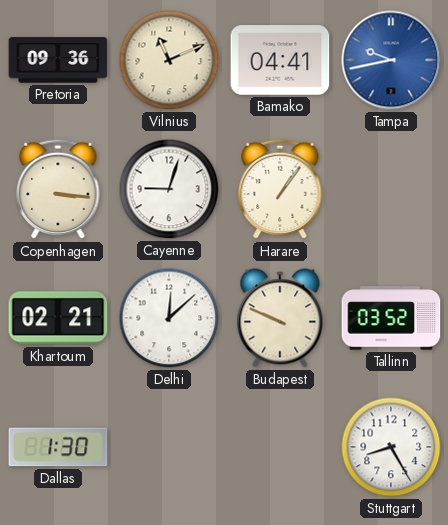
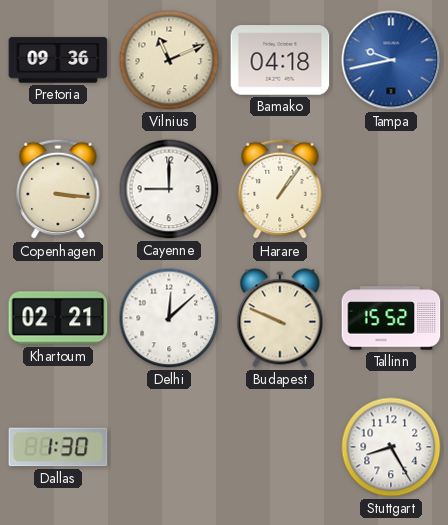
Bamako: 04:41 -> 04:18
Cayenne: 9:03 -> 9:00
Tallinn: 03:52 -> 15:52
